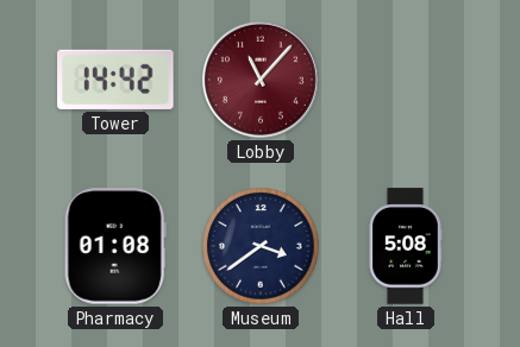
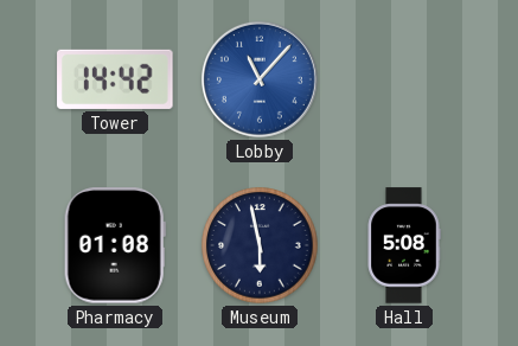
Lobby dial: burgundy -> blue
Museum: 3:39 -> 5:58
